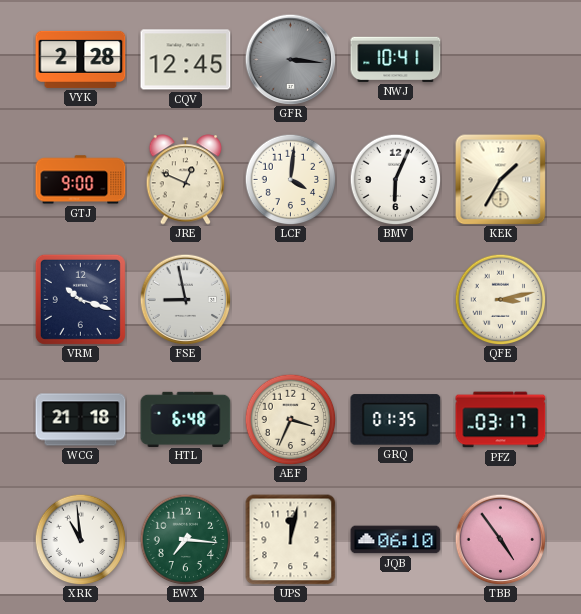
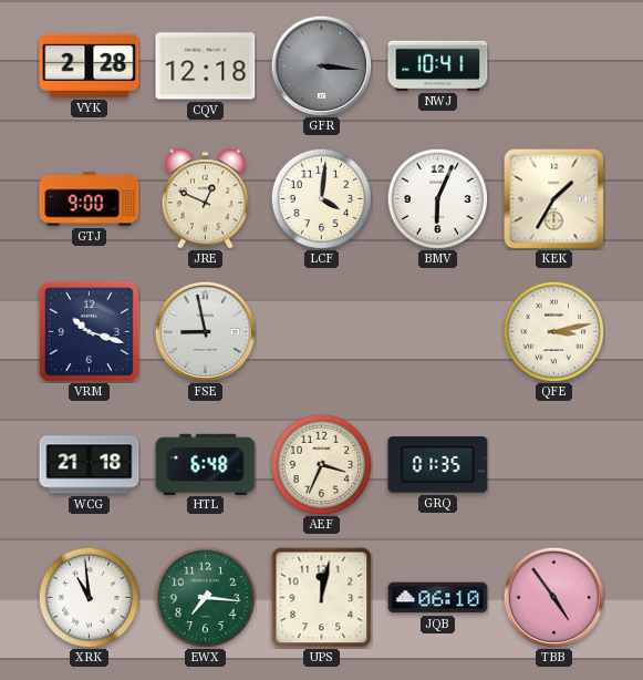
CQV: 12:45 -> 12:18
PFZ: 03:17 -> none
